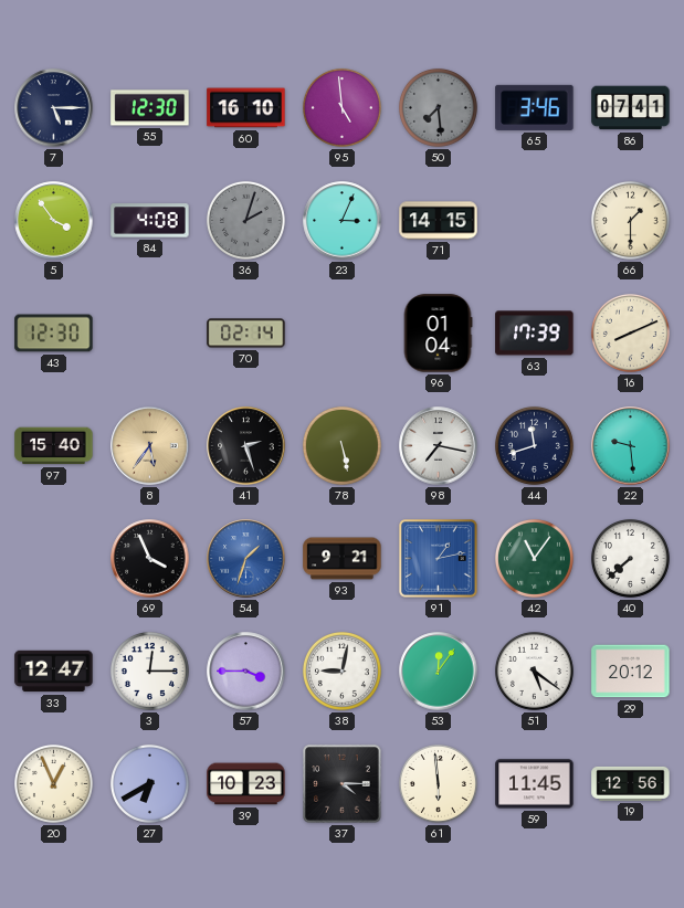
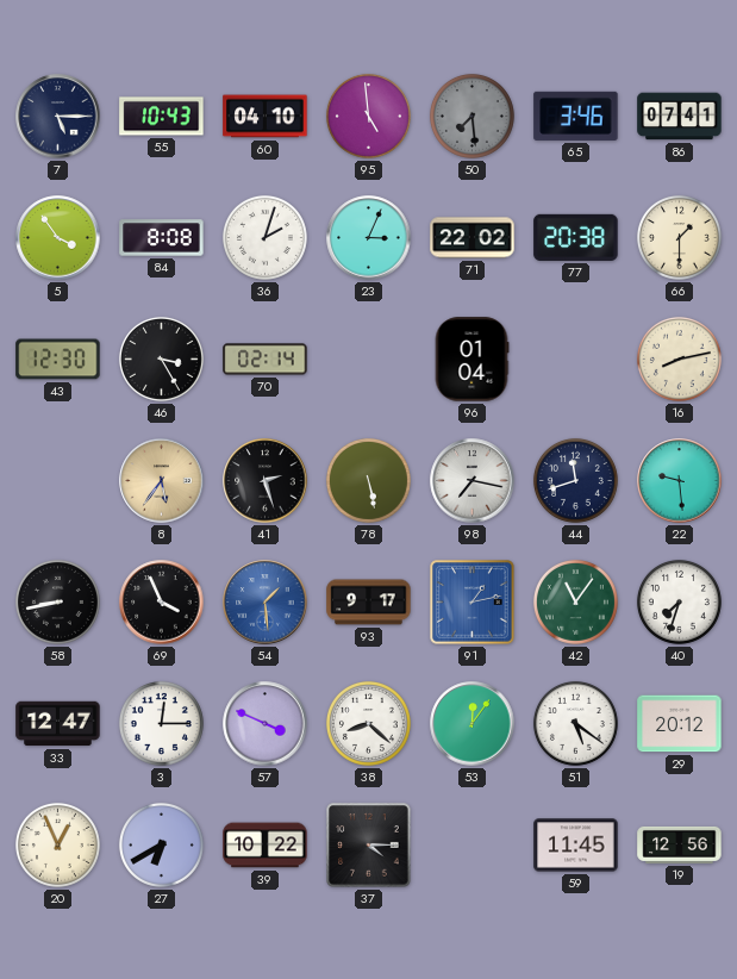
55: 12:30 -> 10:43
60: 16:10 -> 04:10
84: 4:08 -> 8:08
36 dial: grey -> white
71: 14:15 -> 22:02
77: none -> 20:38
46: none -> 3:25
63: 17:39 -> none
16: 8:11 -> 8:13
97: 15:40 -> none
58: none -> 8:43
54: 1:33 -> 1:29
93: 9:21 -> 9:17
40: 7:38 -> 7:33
57: 3:45 -> 3:49
38: 9:02 -> 8:22
39: 10:23 -> 10:22
61: 5:59 -> none
